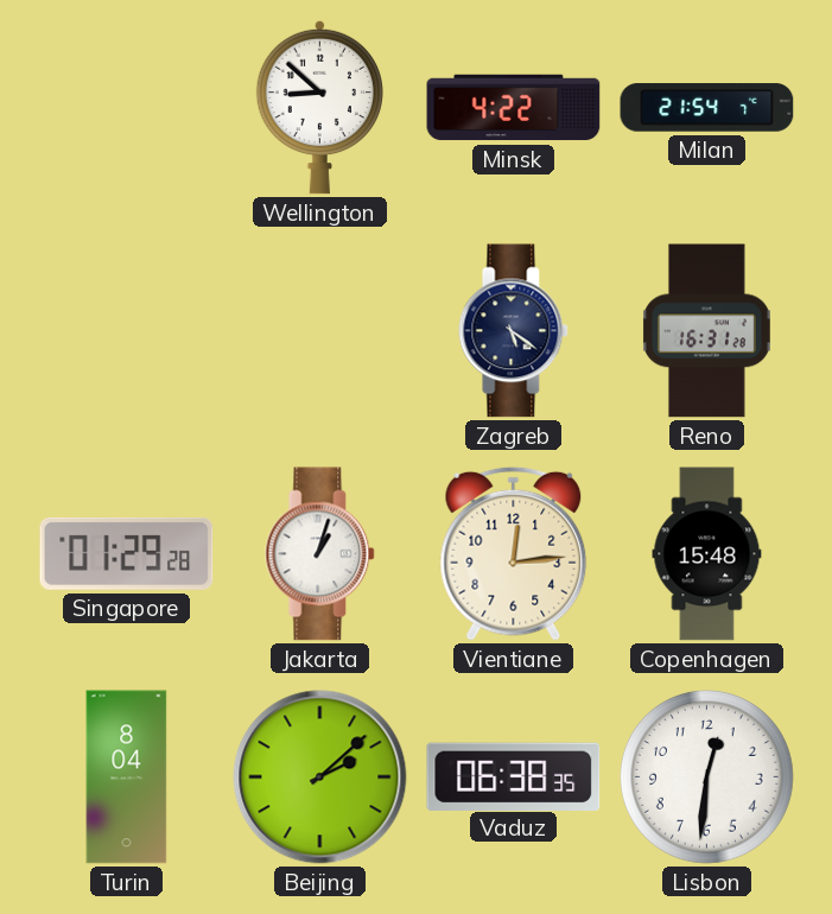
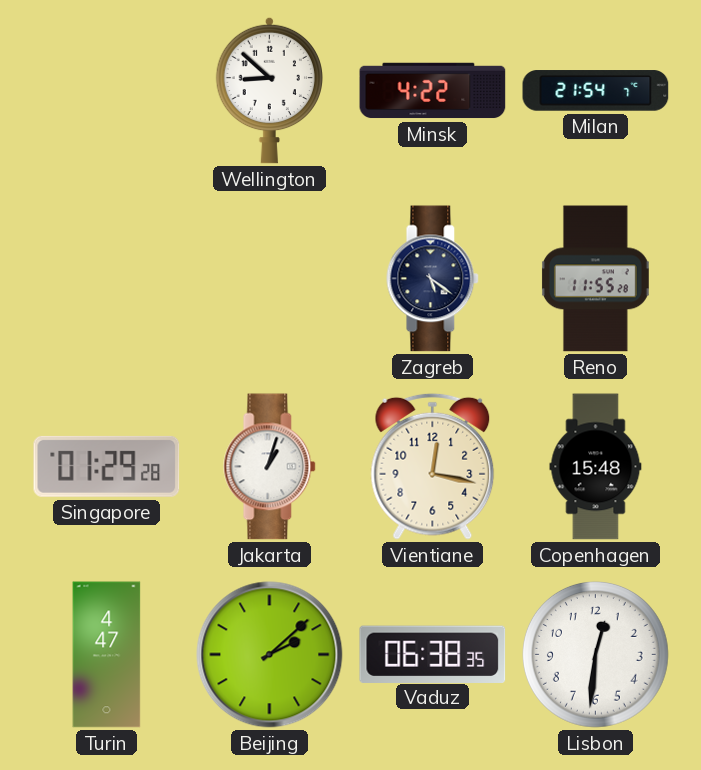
Reno: 16:31 -> 11:55
Vientiane: 12:14 -> 12:17
Turin: 8:04 -> 4:47
